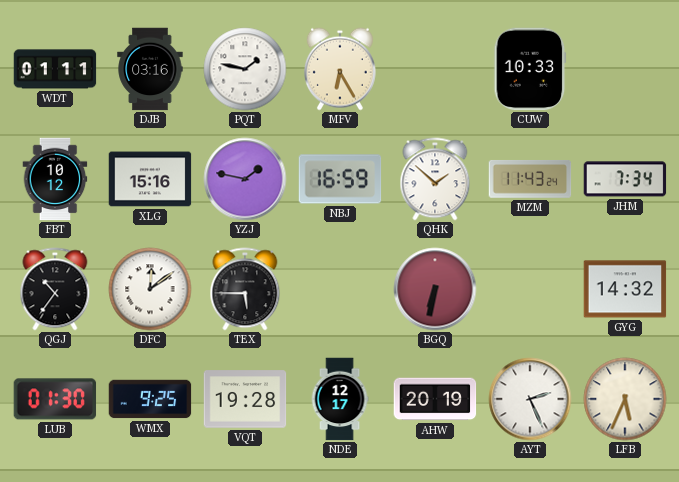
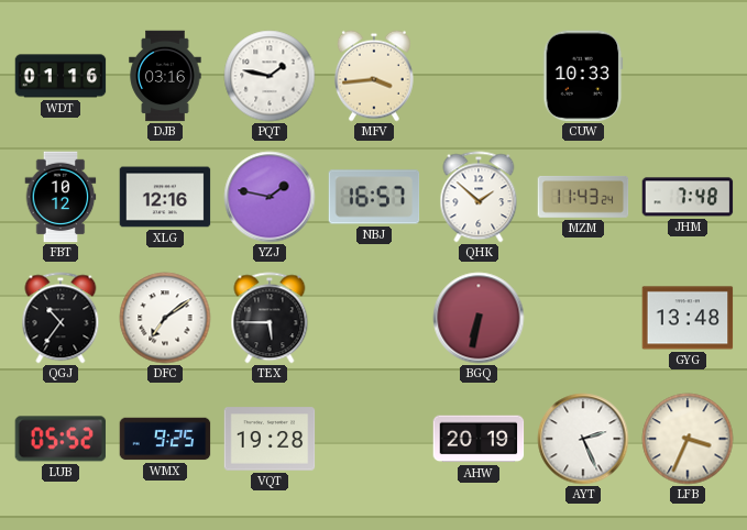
WDT: 01:11 -> 01:16
MFV: 6:25 -> 3:44
XLG: 15:16 -> 12:16
NBJ: 16:59 -> 16:57
JHM: 7:34 -> 7:48
DFC: 12:09 -> 7:09
GYG: 14:32 -> 13:48
LUB: 01:30 -> 05:52
NDE: 12:17 -> none
LFB: 5:34 -> 3:34
